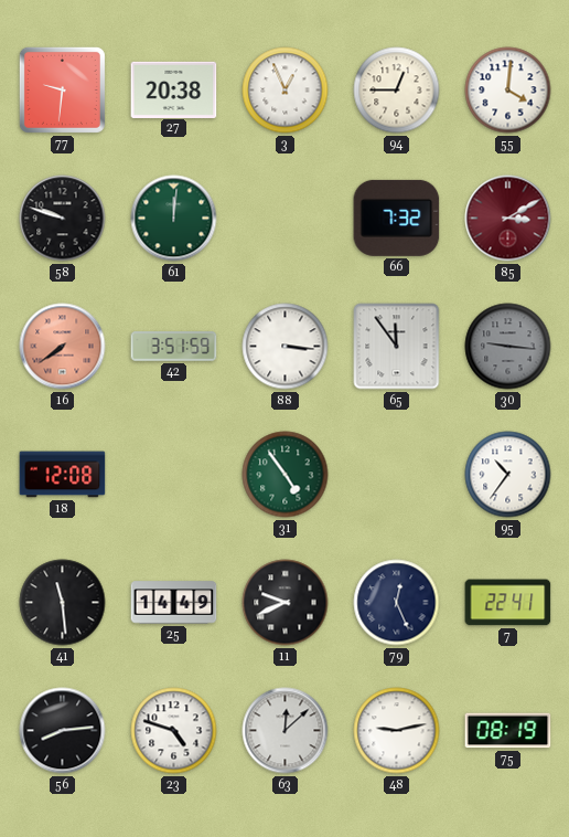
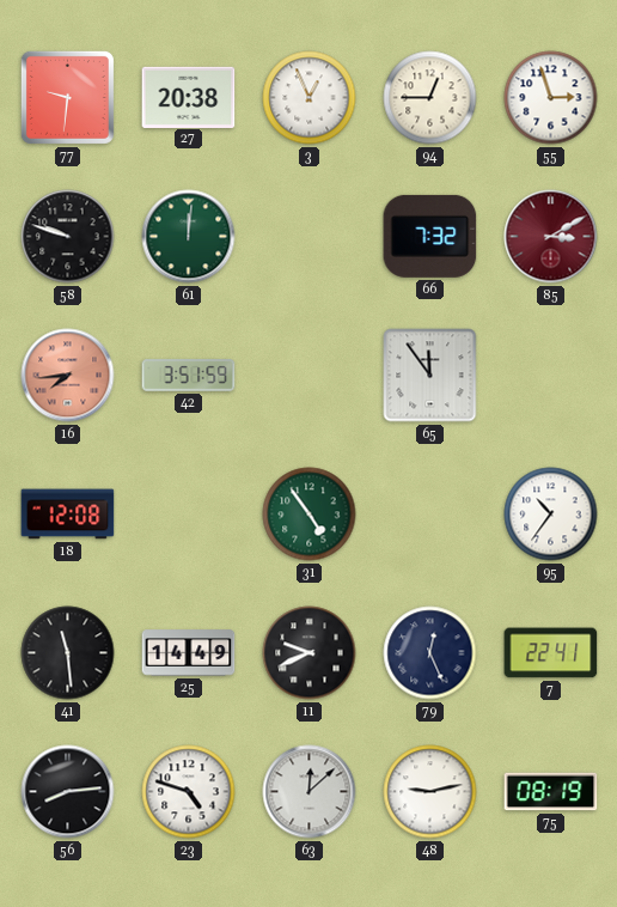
55: 4:01 -> 2:57
16: 7:39 -> 7:44
88: 3:16 -> none
30: 9:16 -> none
